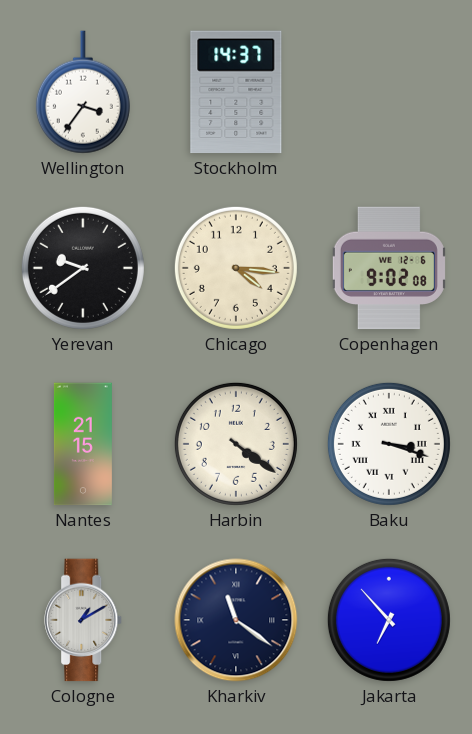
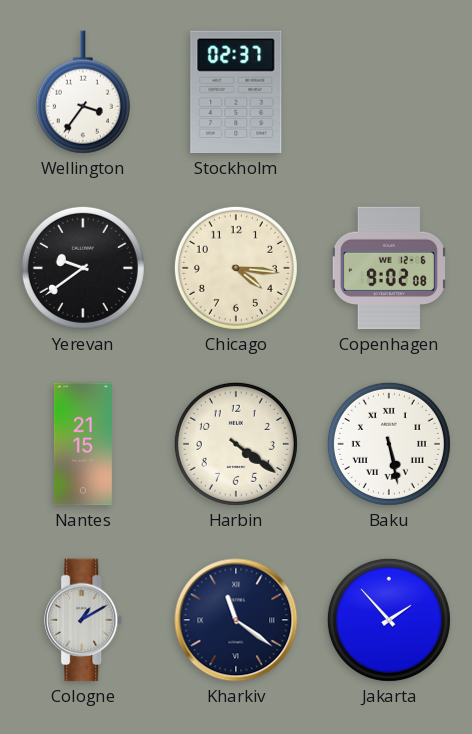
Stockholm: 14:37 -> 02:37
Baku: 3:18 -> 5:28
Jakarta: 6:53 -> 1:53
